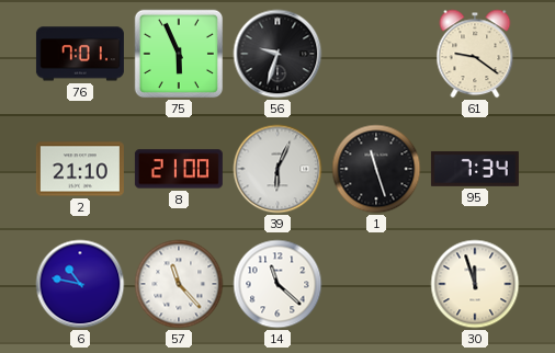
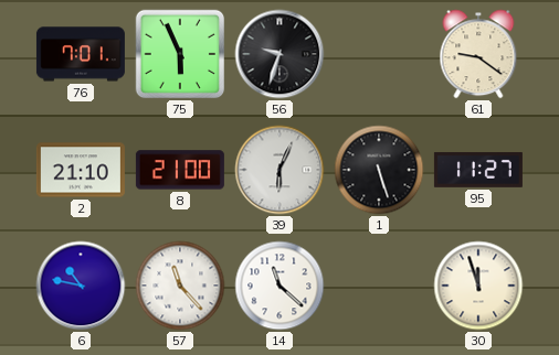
1: 11:27 -> 5:27
95: 7:34 -> 11:27
